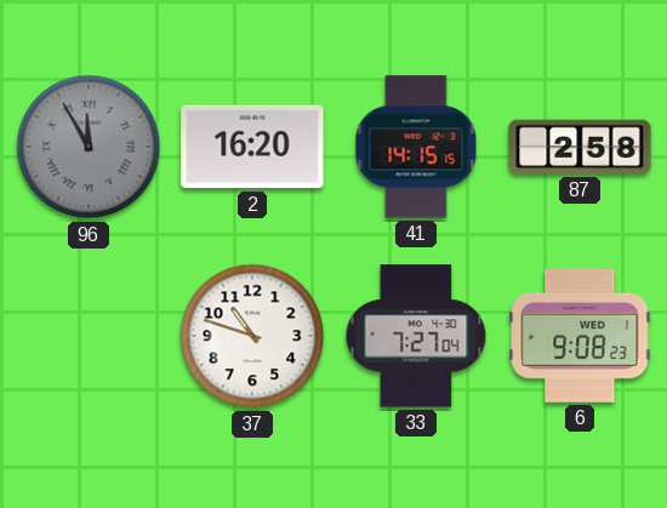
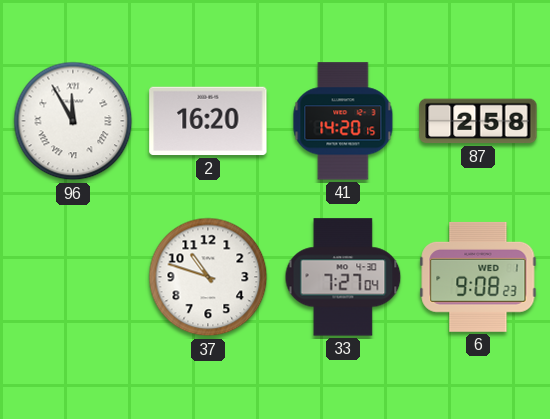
96 dial: grey -> white
41: 14:15 -> 14:20
